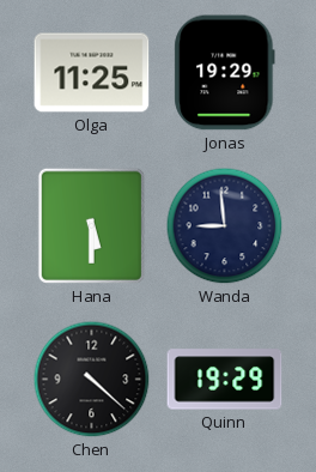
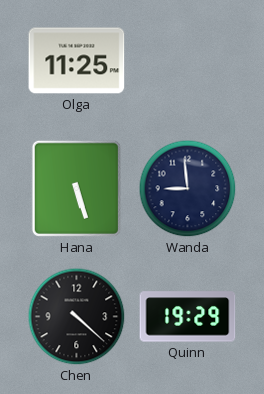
Jonas: 19:29 -> none
Hana: 5:30 -> 5:27
